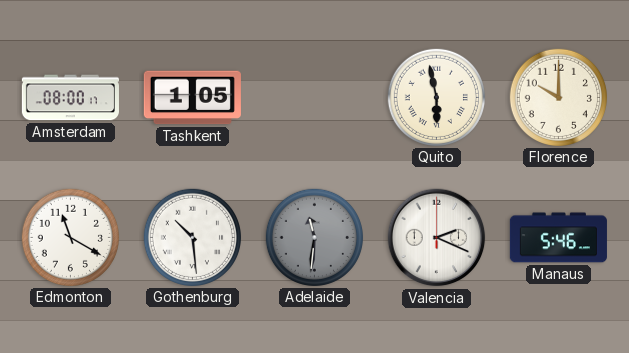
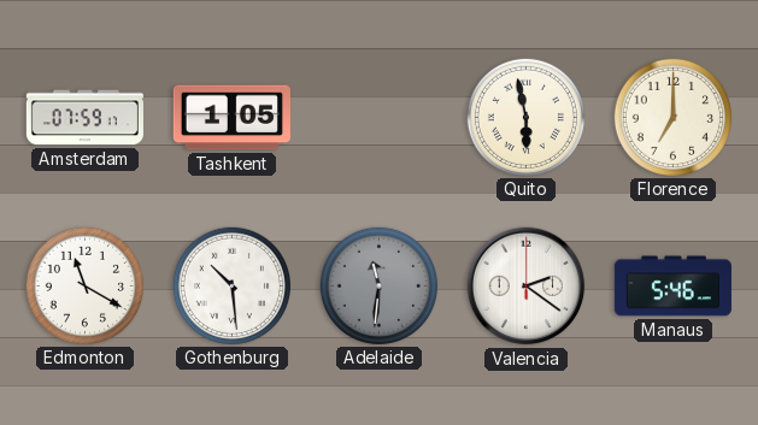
Amsterdam: 08:00 -> 07:59
Florence: 10:00 -> 7:00
Valencia: 2:19 -> 2:21
